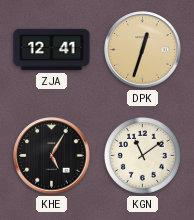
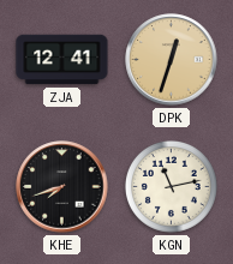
KHE: 5:05 -> 7:42
KGN: 11:09 -> 11:13
